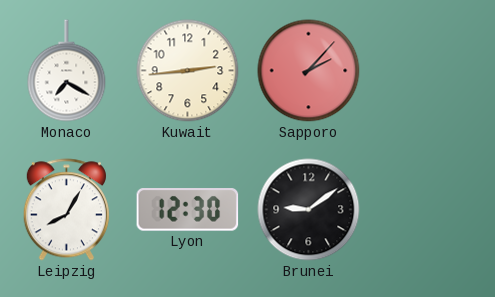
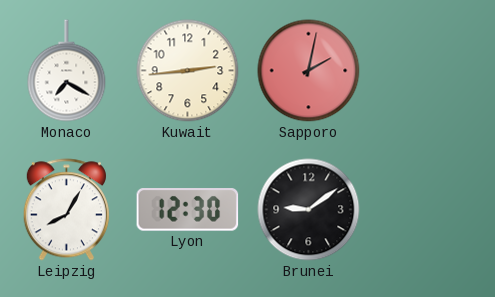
Sapporo: 2:07 -> 2:02
